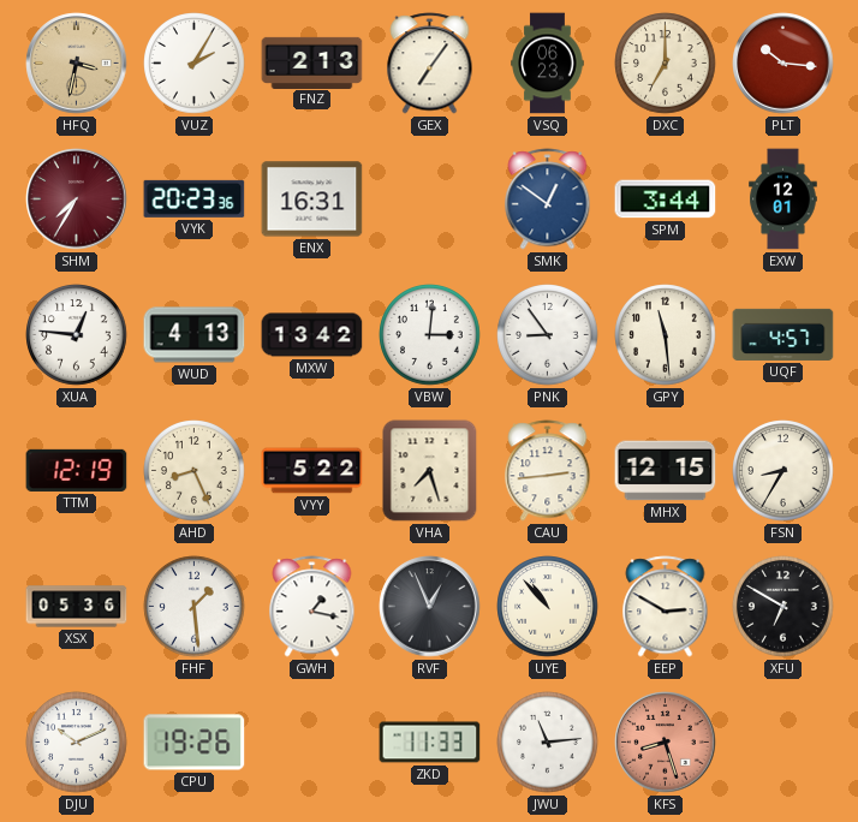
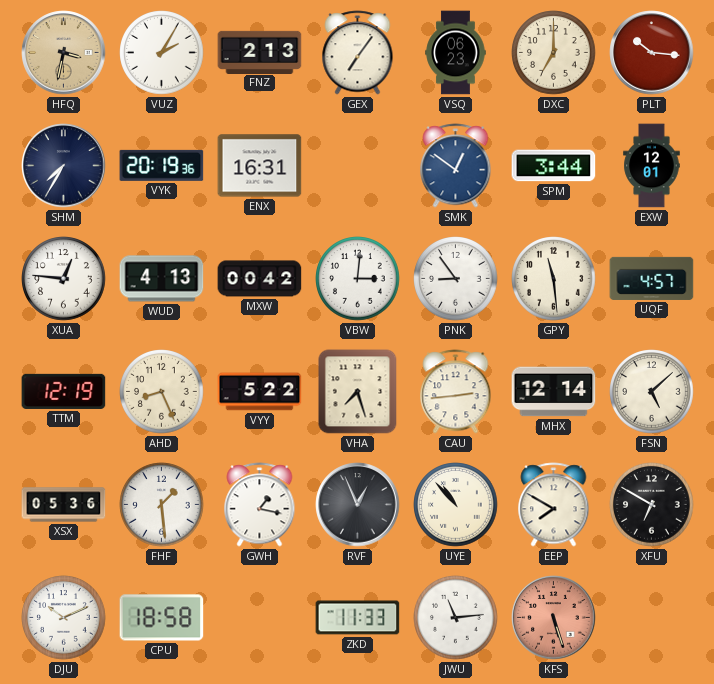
SHM dial: burgundy -> navy
VYK: 20:23 -> 20:19
MXW: 13:42 -> 00:42
MHX: 12:15 -> 12:14
FSN: 8:35 -> 5:08
EEP: 2:50 -> 7:50
CPU: 19:26 -> 18:58
KFS: 8:27 -> 5:27
